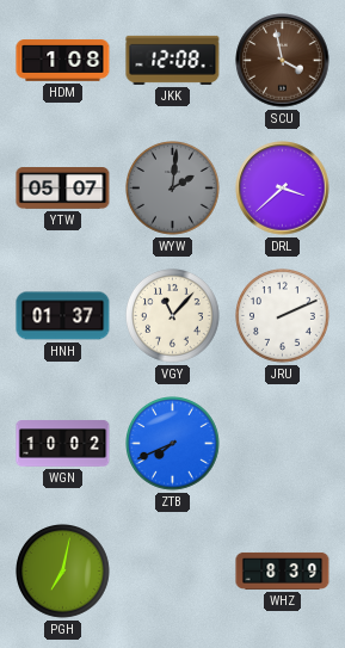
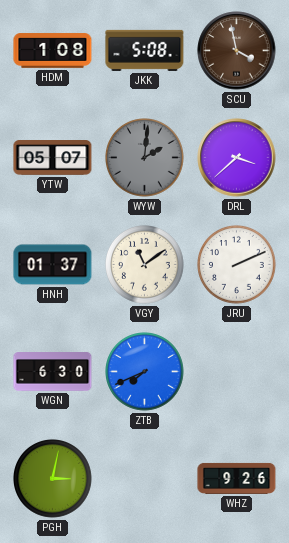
JKK: 12:08 -> 5:08
VGY: 11:07 -> 11:09
WGN: 10:02 -> 6:30
PGH: 7:02 -> 3:02
WHZ: 8:39 -> 9:26
